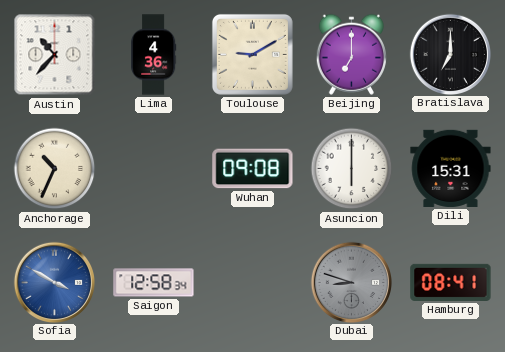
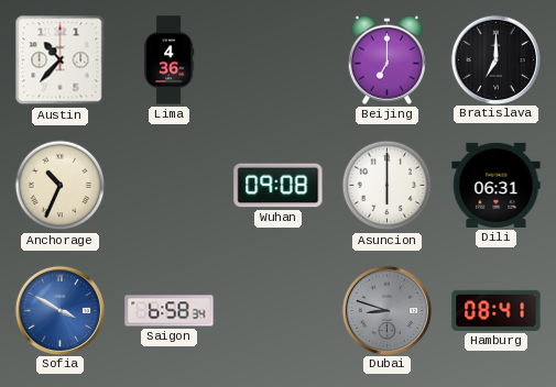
Toulouse: 9:10 -> none
Dili: 15:31 -> 06:31
Saigon: 12:58 -> 6:58
